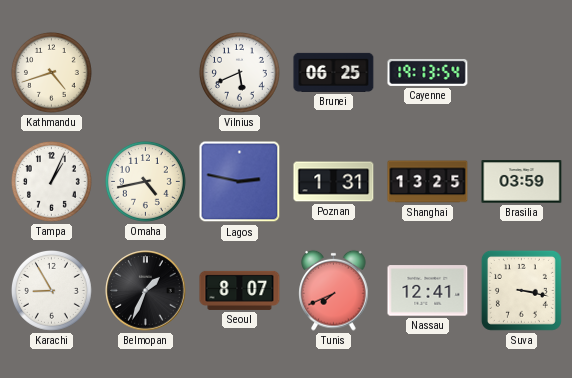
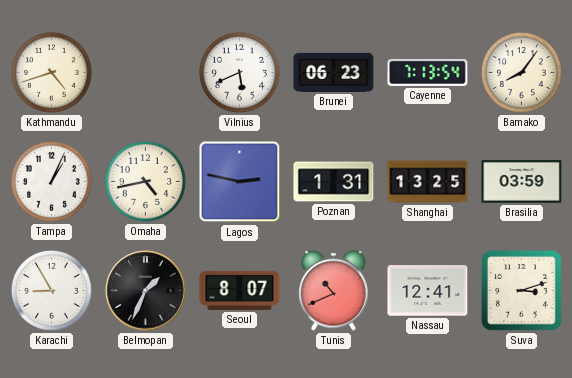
Brunei: 06:25 -> 06:23
Cayenne: 19:13 -> 7:13
Bamako: none -> 8:06
Tunis: 7:41 -> 10:41
Suva: 3:17 -> 3:12
